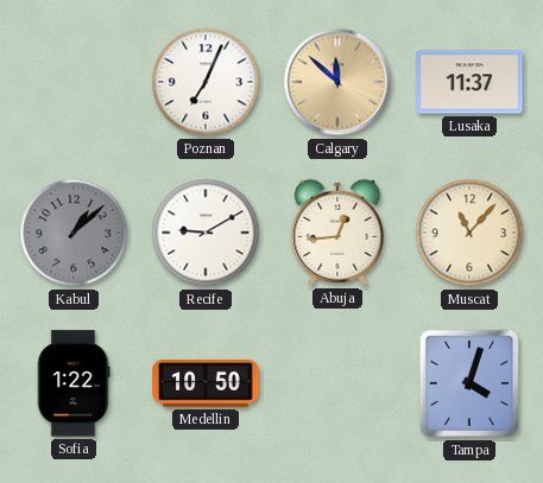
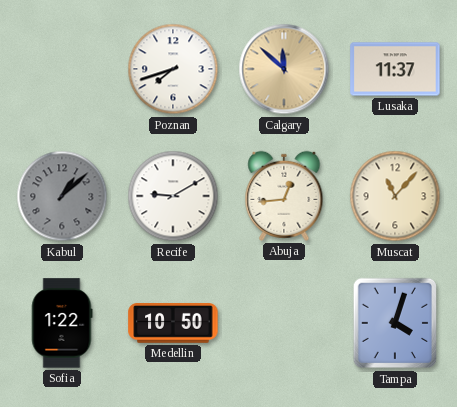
Poznan: 7:04 -> 7:42
